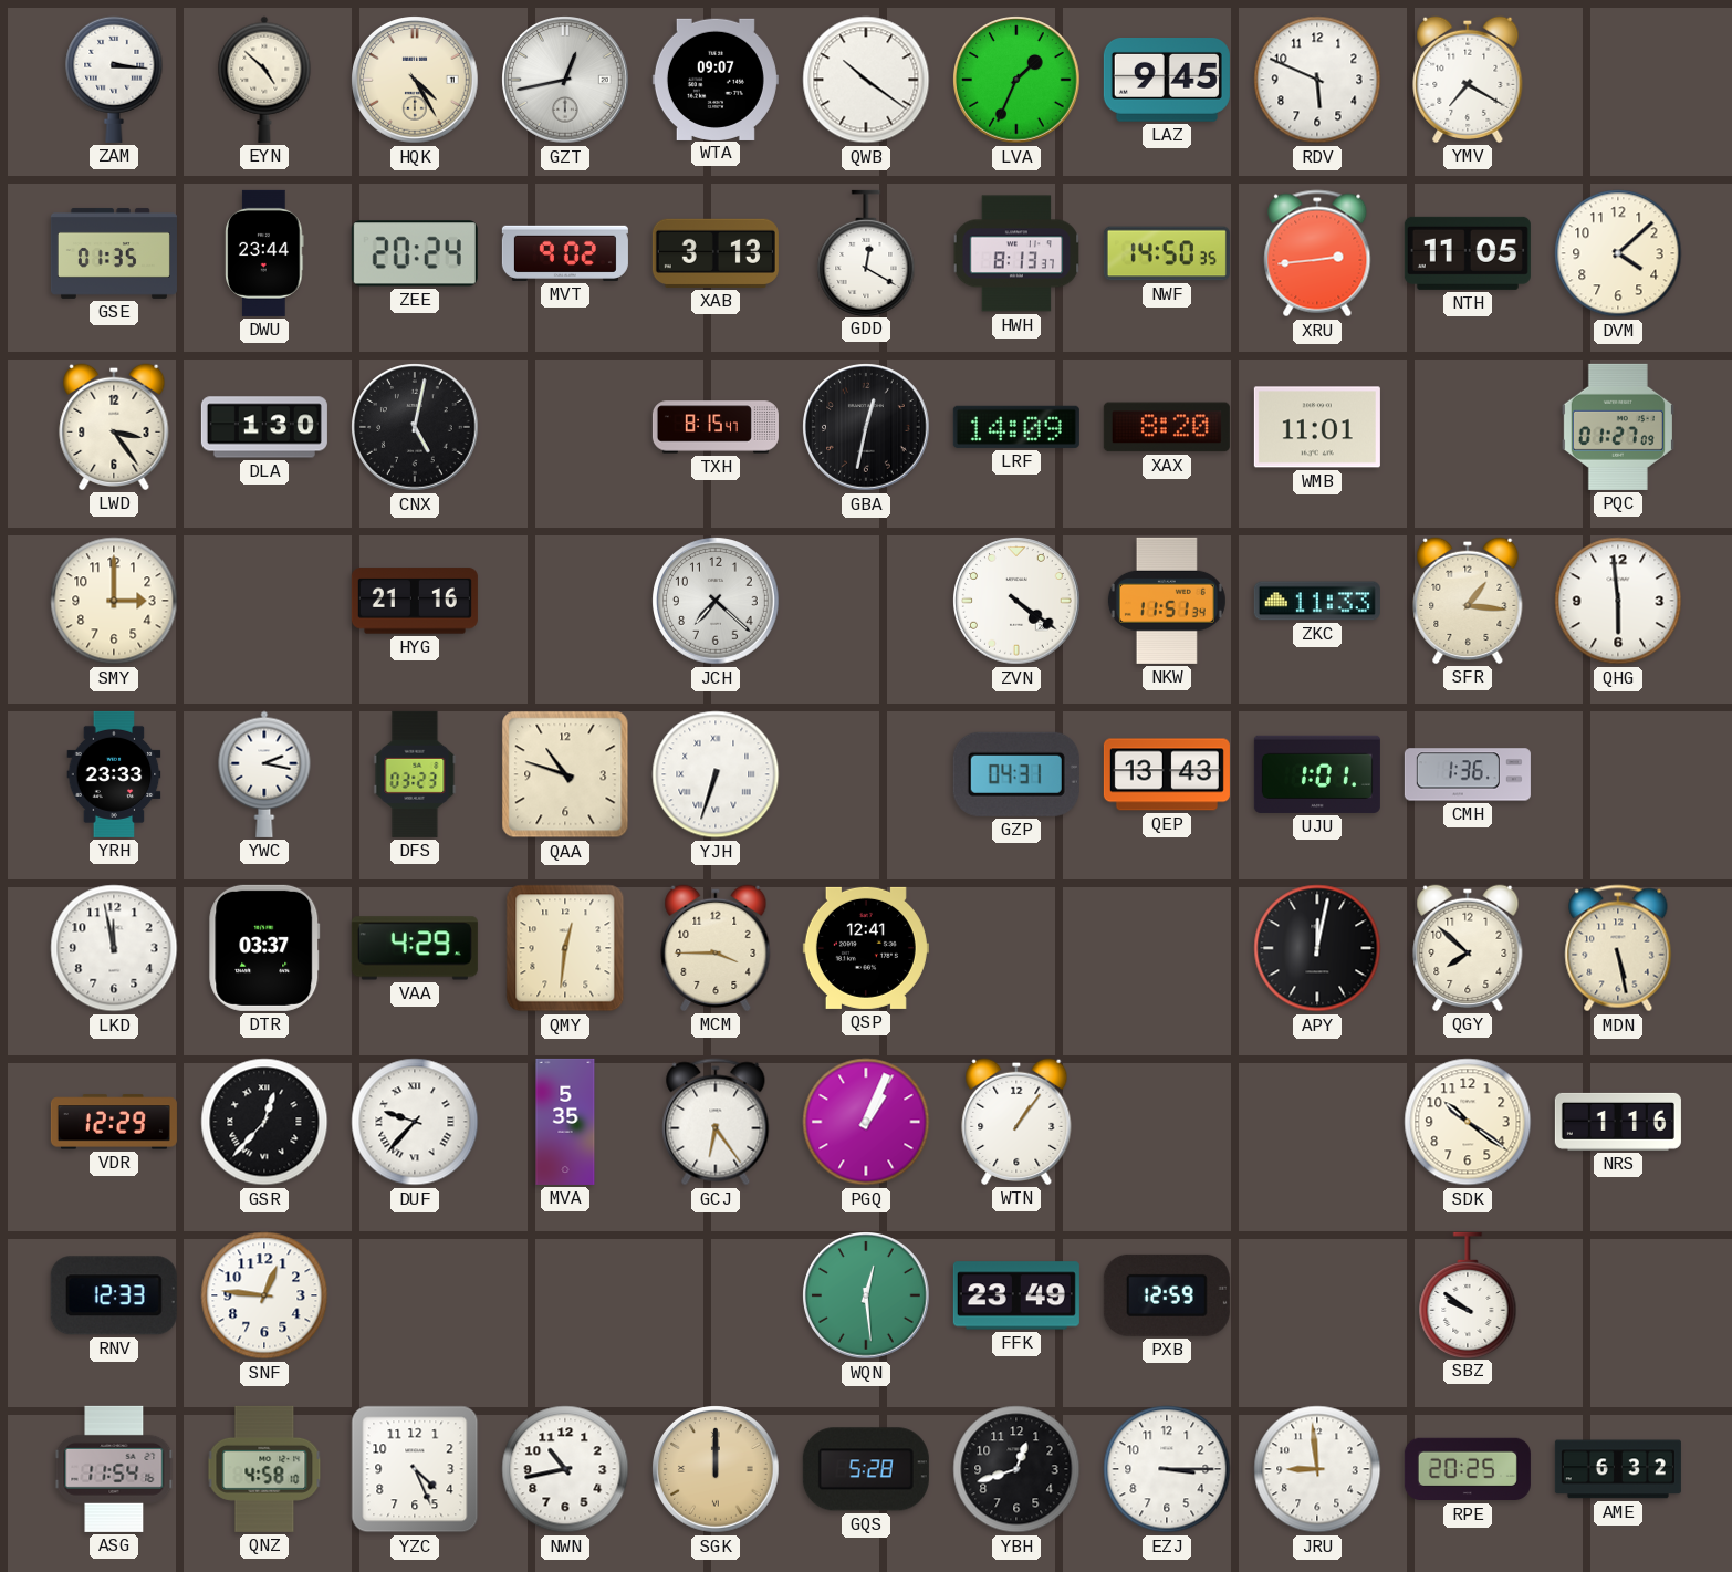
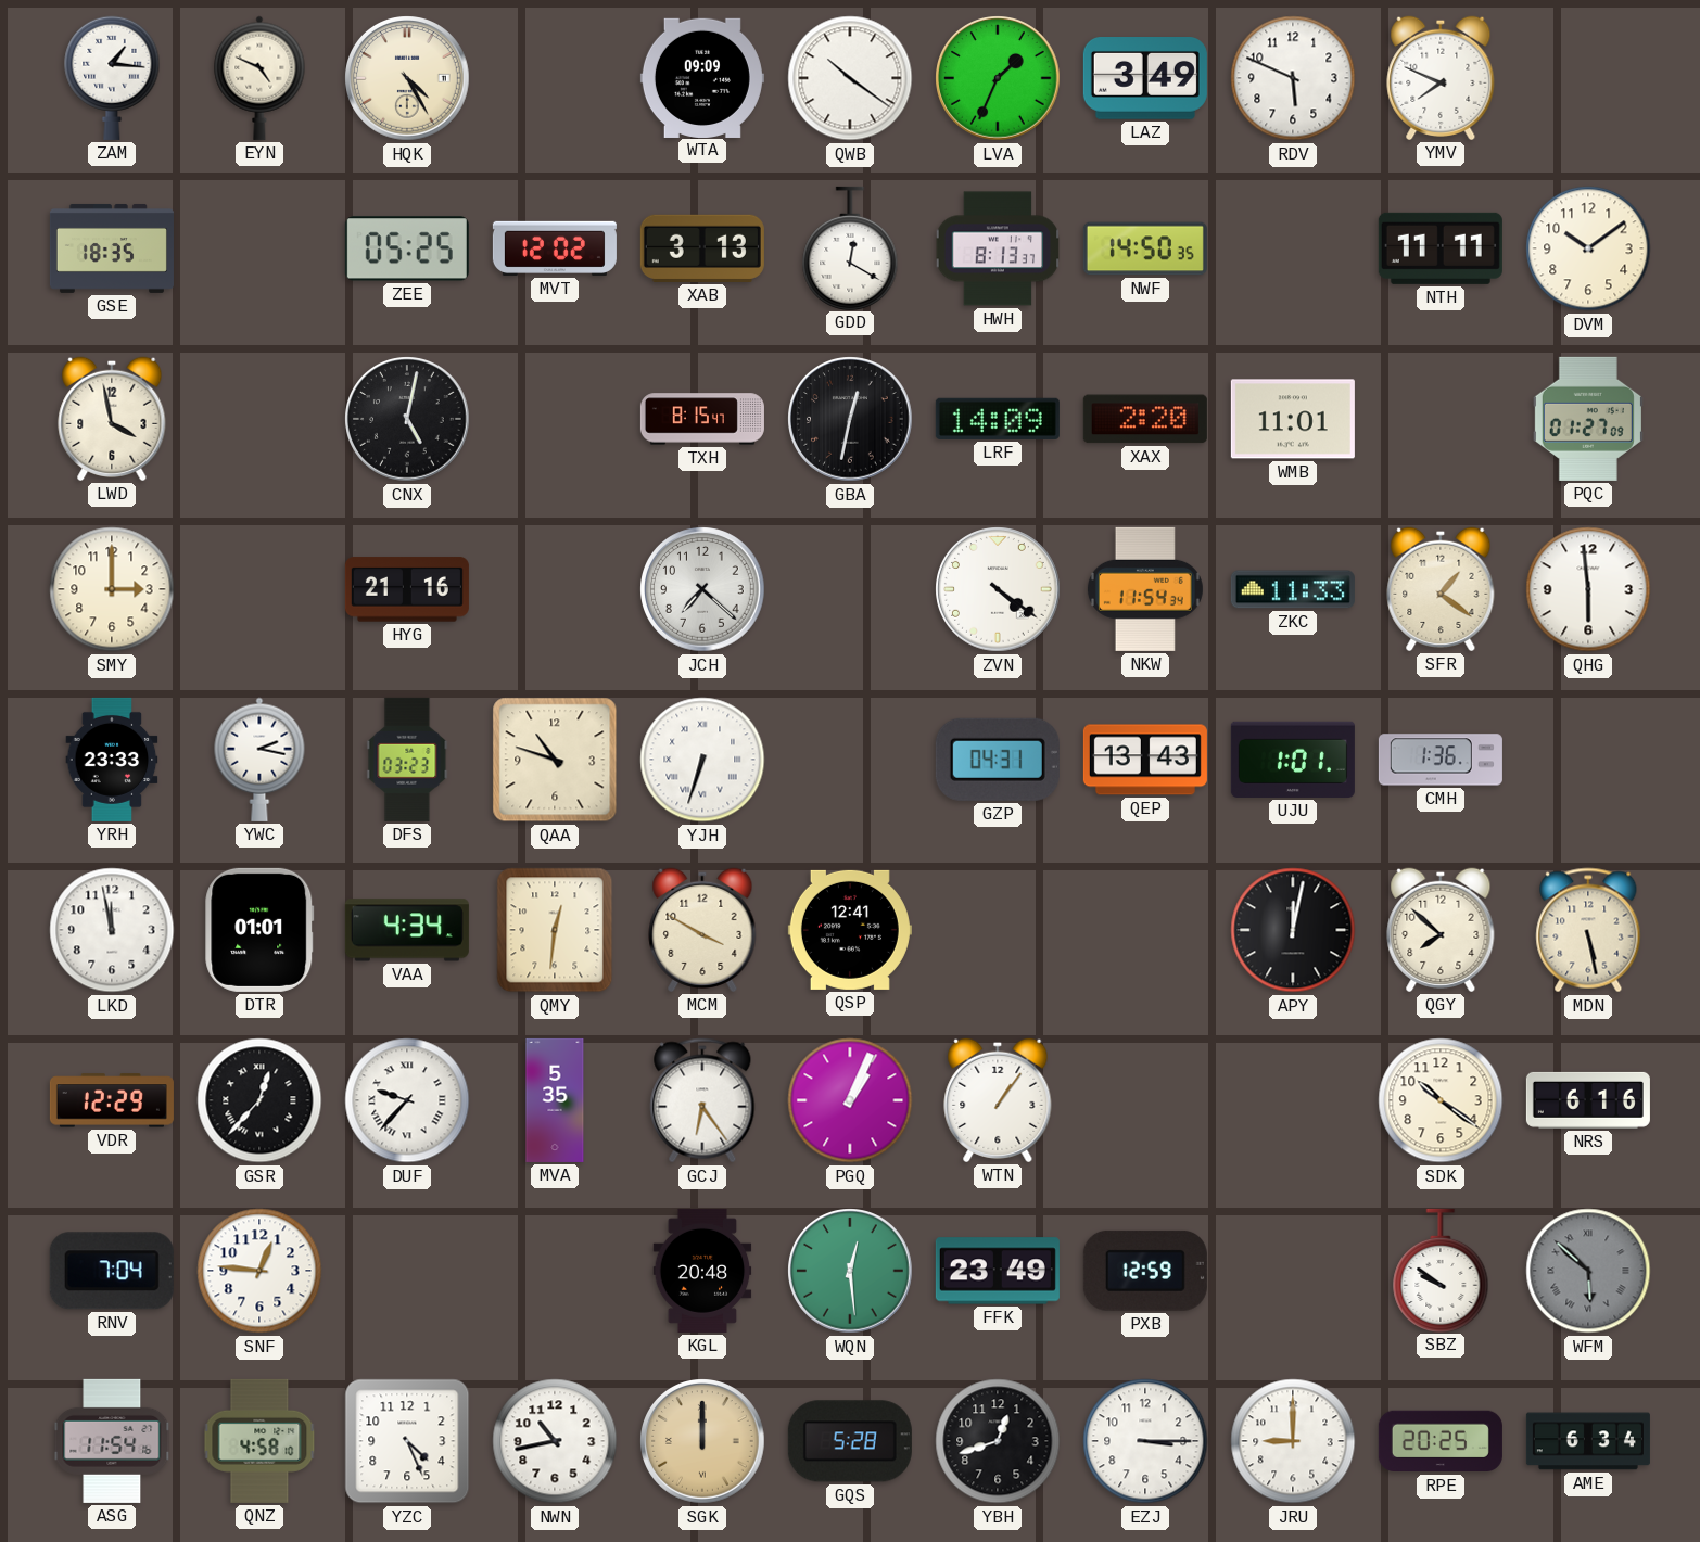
ZAM: 3:16 -> 1:16
EYN: 4:52 -> 4:49
GZT: 12:43 -> none
WTA: 09:07 -> 09:09
LAZ: 9:45 -> 3:49
YMV: 7:20 -> 7:49
GSE: 01:35 -> 18:35
DWU: 23:44 -> none
ZEE: 20:24 -> 05:25
MVT: 9:02 -> 12:02
XRU: 2:44 -> none
NTH: 11:05 -> 11:11
DVM: 4:08 -> 10:09
LWD: 3:24 -> 3:58
DLA: 1:30 -> none
XAX: 8:20 -> 2:20
NKW: 11:51 -> 11:54
SFR: 1:16 -> 1:21
DTR: 03:37 -> 01:01
VAA: 4:29 -> 4:34
MCM: 3:45 -> 3:50
NRS: 1:16 -> 6:16
RNV: 12:33 -> 7:04
KGL: none -> 20:48
WFM: none -> 5:52
JRU: 8:59 -> 9:00
AME: 6:32 -> 6:34
